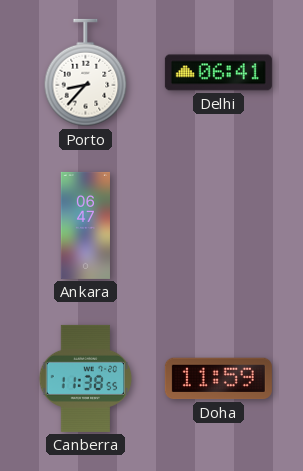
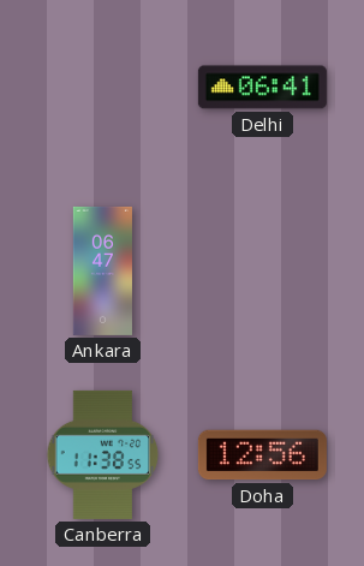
Porto: 8:37 -> none
Doha: 11:59 -> 12:56
